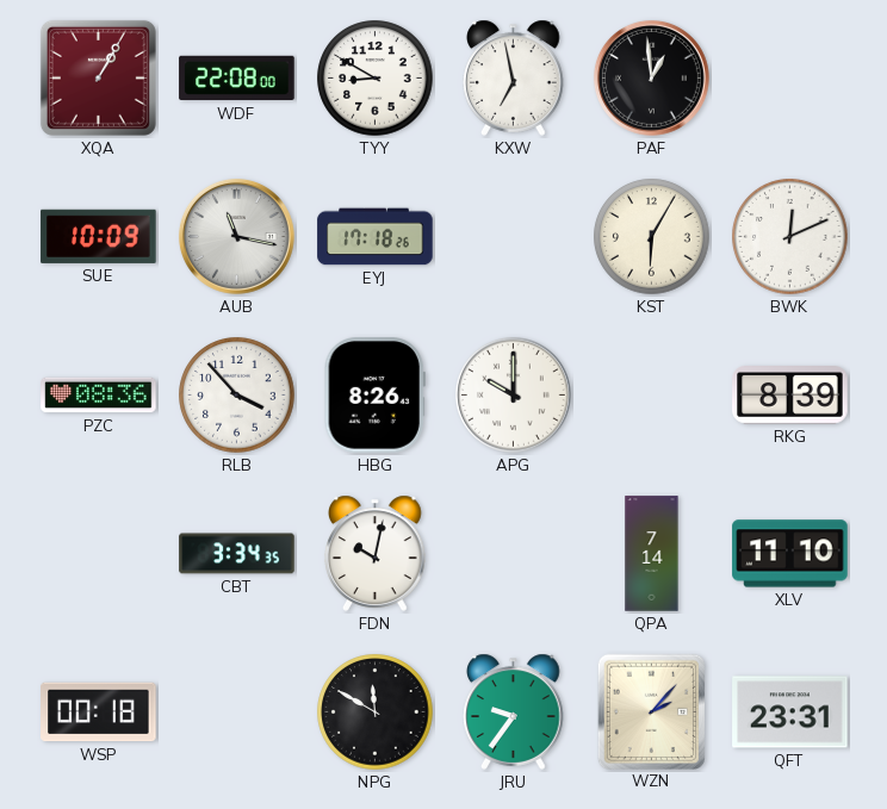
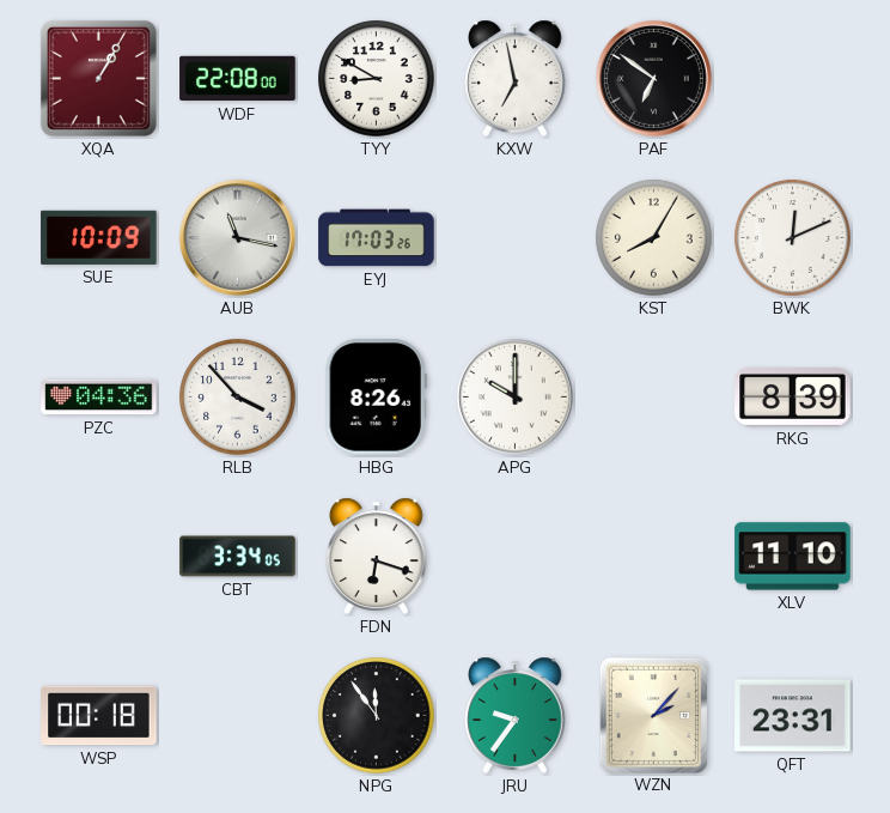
PAF: 12:59 -> 6:51
EYJ: 17:18 -> 17:03
KST: 6:05 -> 8:05
PZC: 08:36 -> 04:36
CBT: 3:34:35 -> 3:34:05
FDN: 10:02 -> 6:18
QPA: 7:14 -> none
NPG: 11:50 -> 11:54
